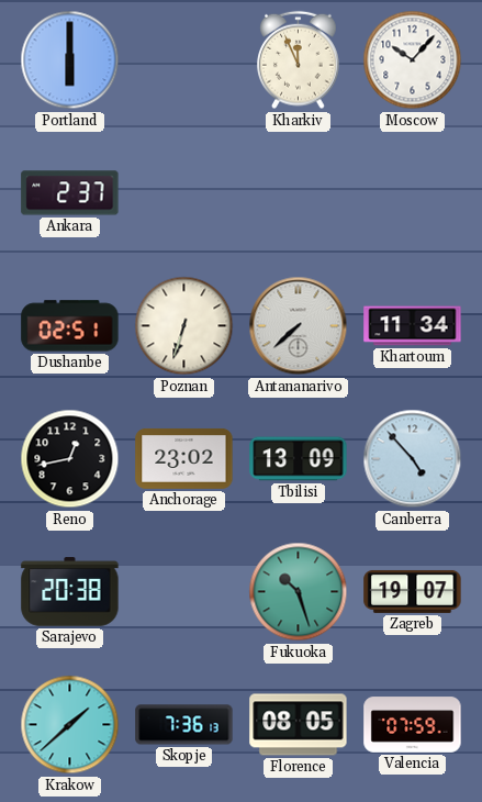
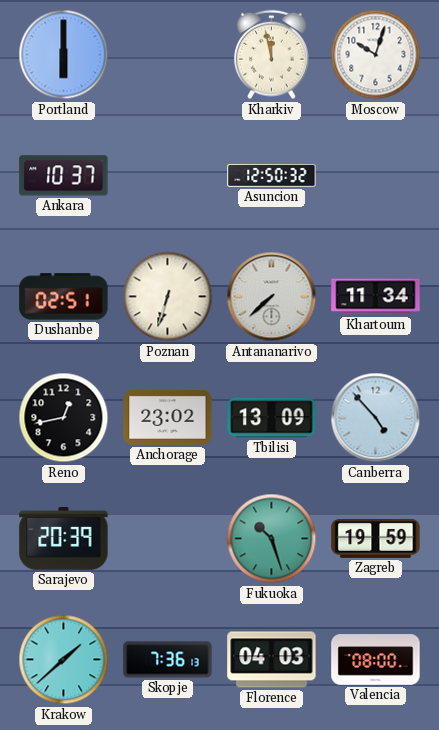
Kharkiv: 11:56 -> 11:58
Moscow: 10:07 -> 10:03
Ankara: 2:37 -> 10:37
Asuncion: none -> 12:50
Sarajevo: 20:38 -> 20:39
Zagreb: 19:07 -> 19:59
Florence: 08:05 -> 04:03
Valencia: 07:59 -> 08:00
